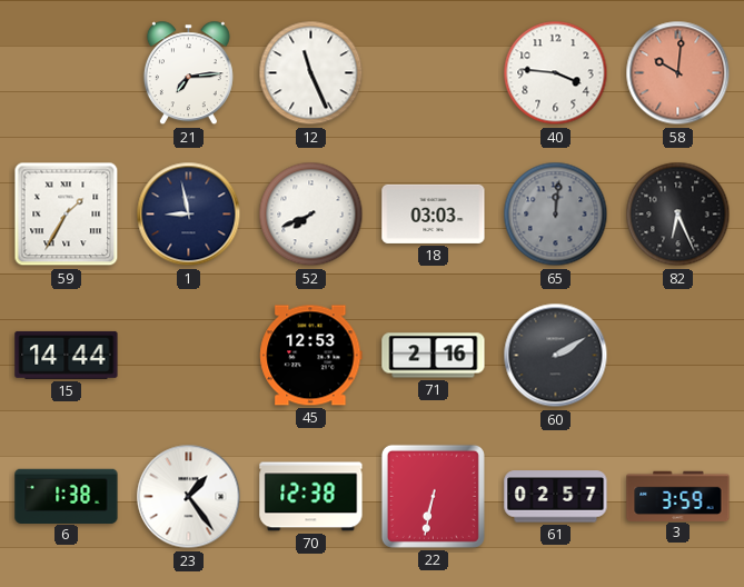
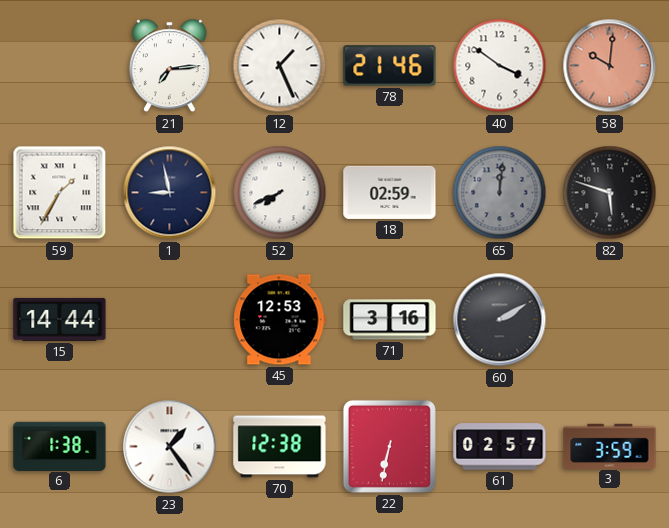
12: 11:26 -> 1:26
78: none -> 21:46
40: 3:46 -> 3:51
18: 03:03 -> 02:59
82: 6:26 -> 5:48
71: 2:16 -> 3:16
